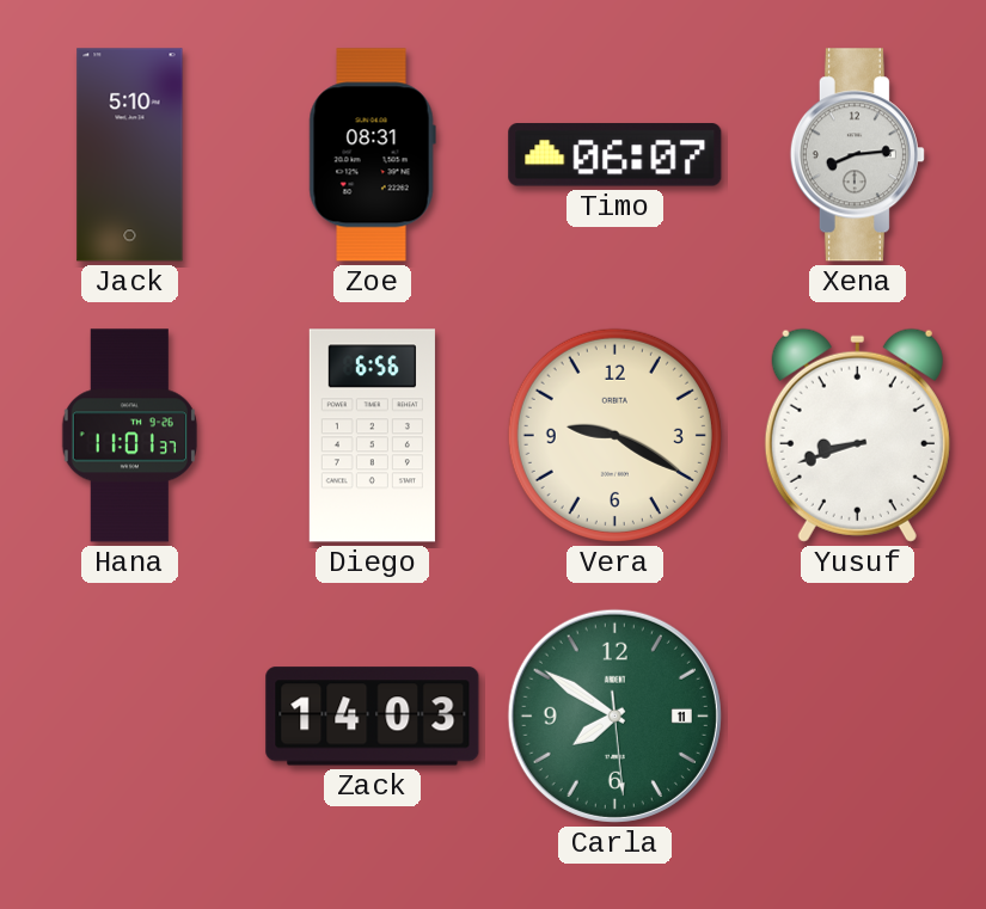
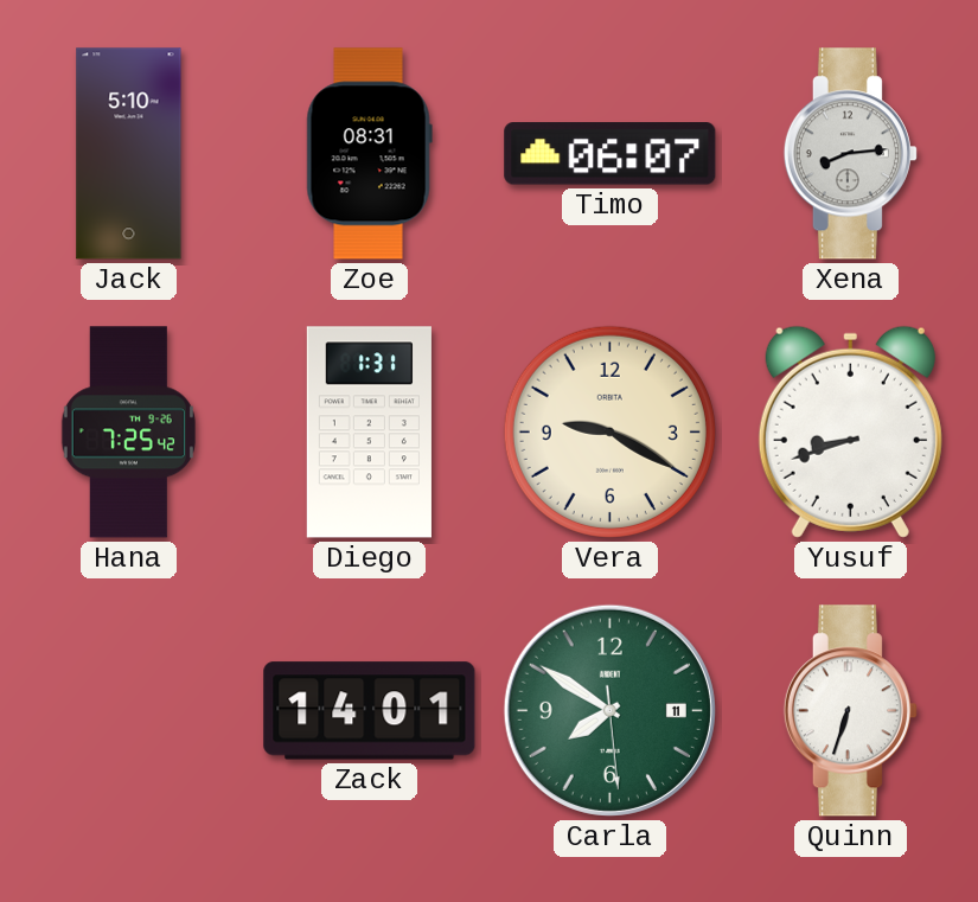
Hana: 11:01 -> 7:25
Diego: 6:56 -> 1:31
Zack: 14:03 -> 14:01
Quinn: none -> 6:33
